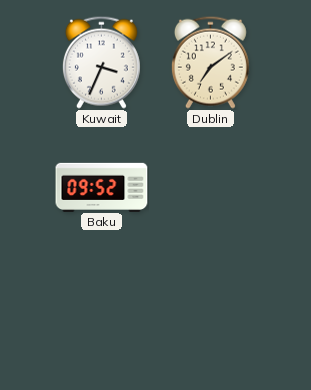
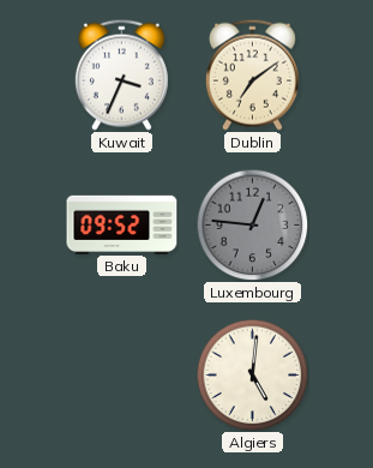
Luxembourg: none -> 12:46
Algiers: none -> 5:01
